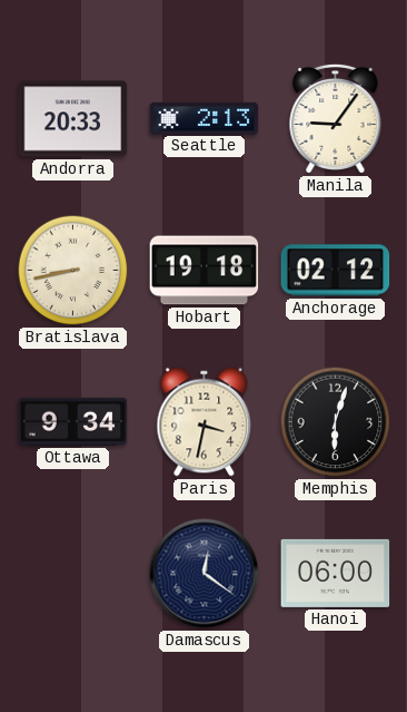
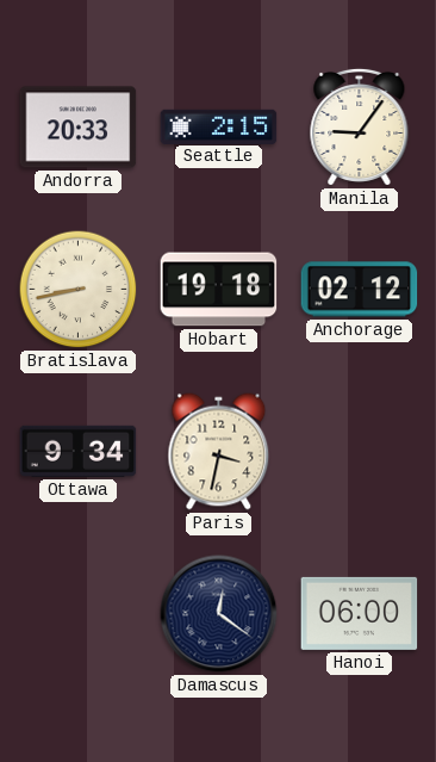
Seattle: 2:13 -> 2:15
Memphis: 6:03 -> none
